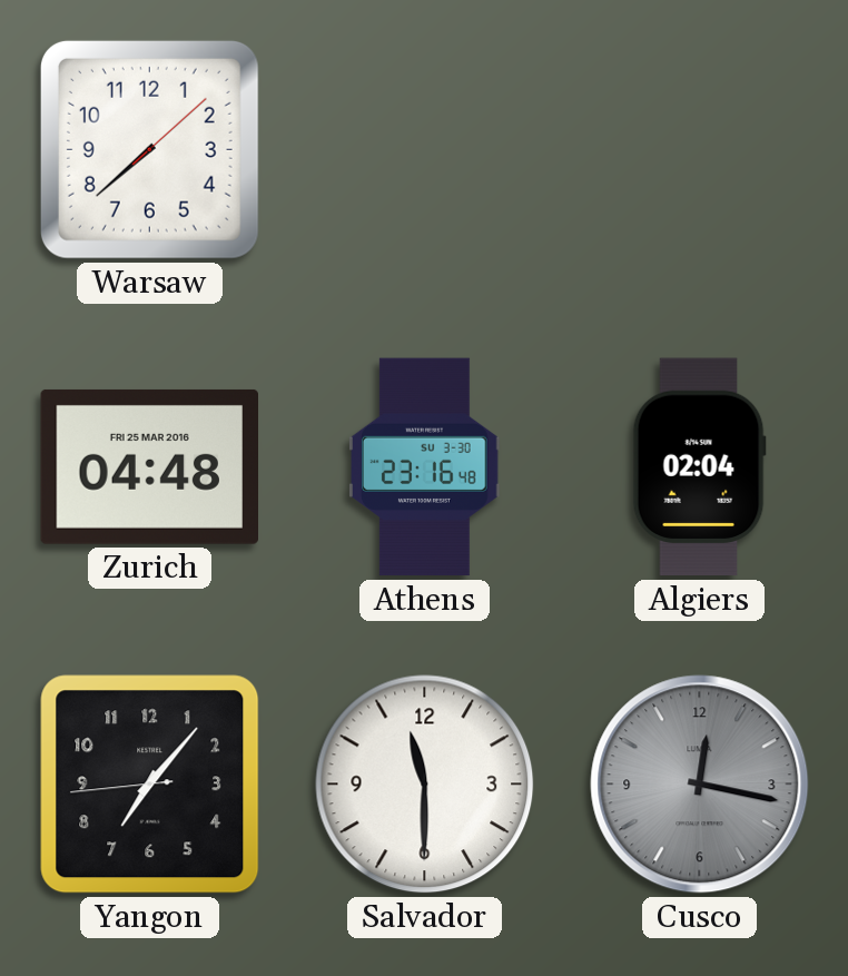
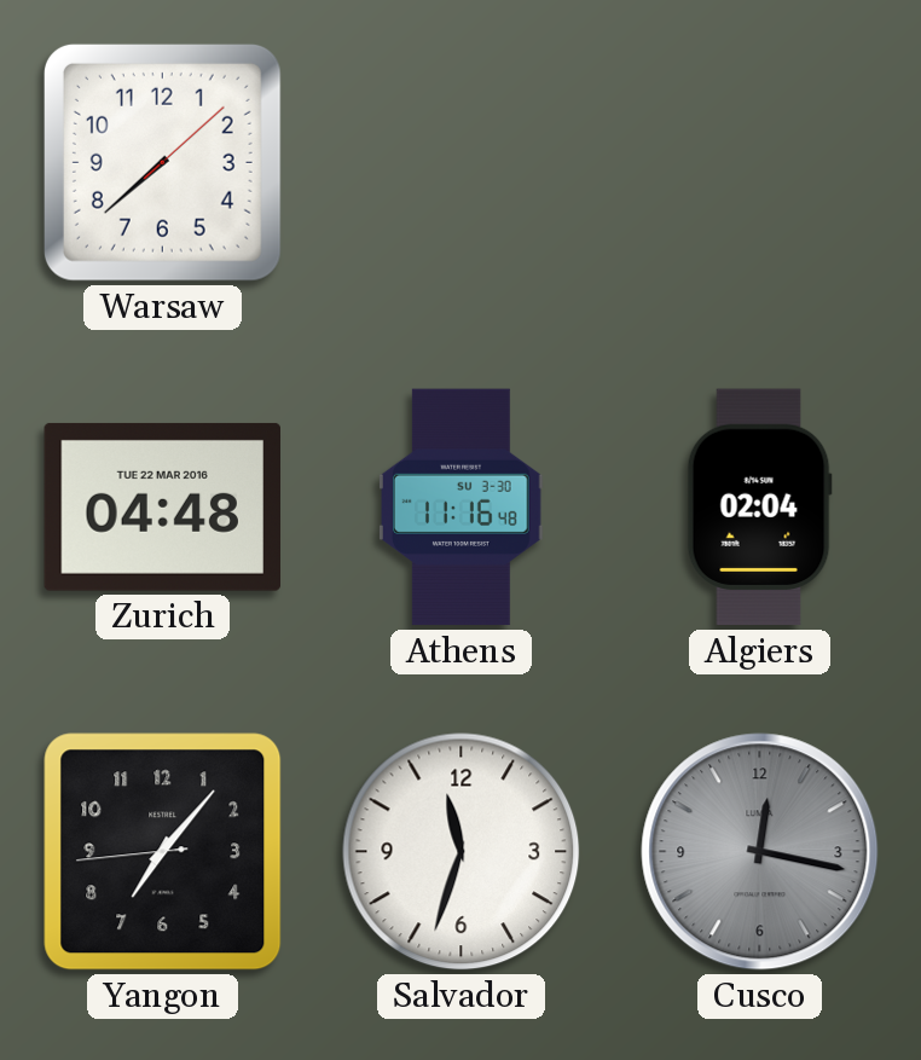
Zurich date: FRI 25 MAR 2016 -> TUE 22 MAR 2016
Athens: 23:16 -> 11:16
Salvador: 11:30 -> 11:33
